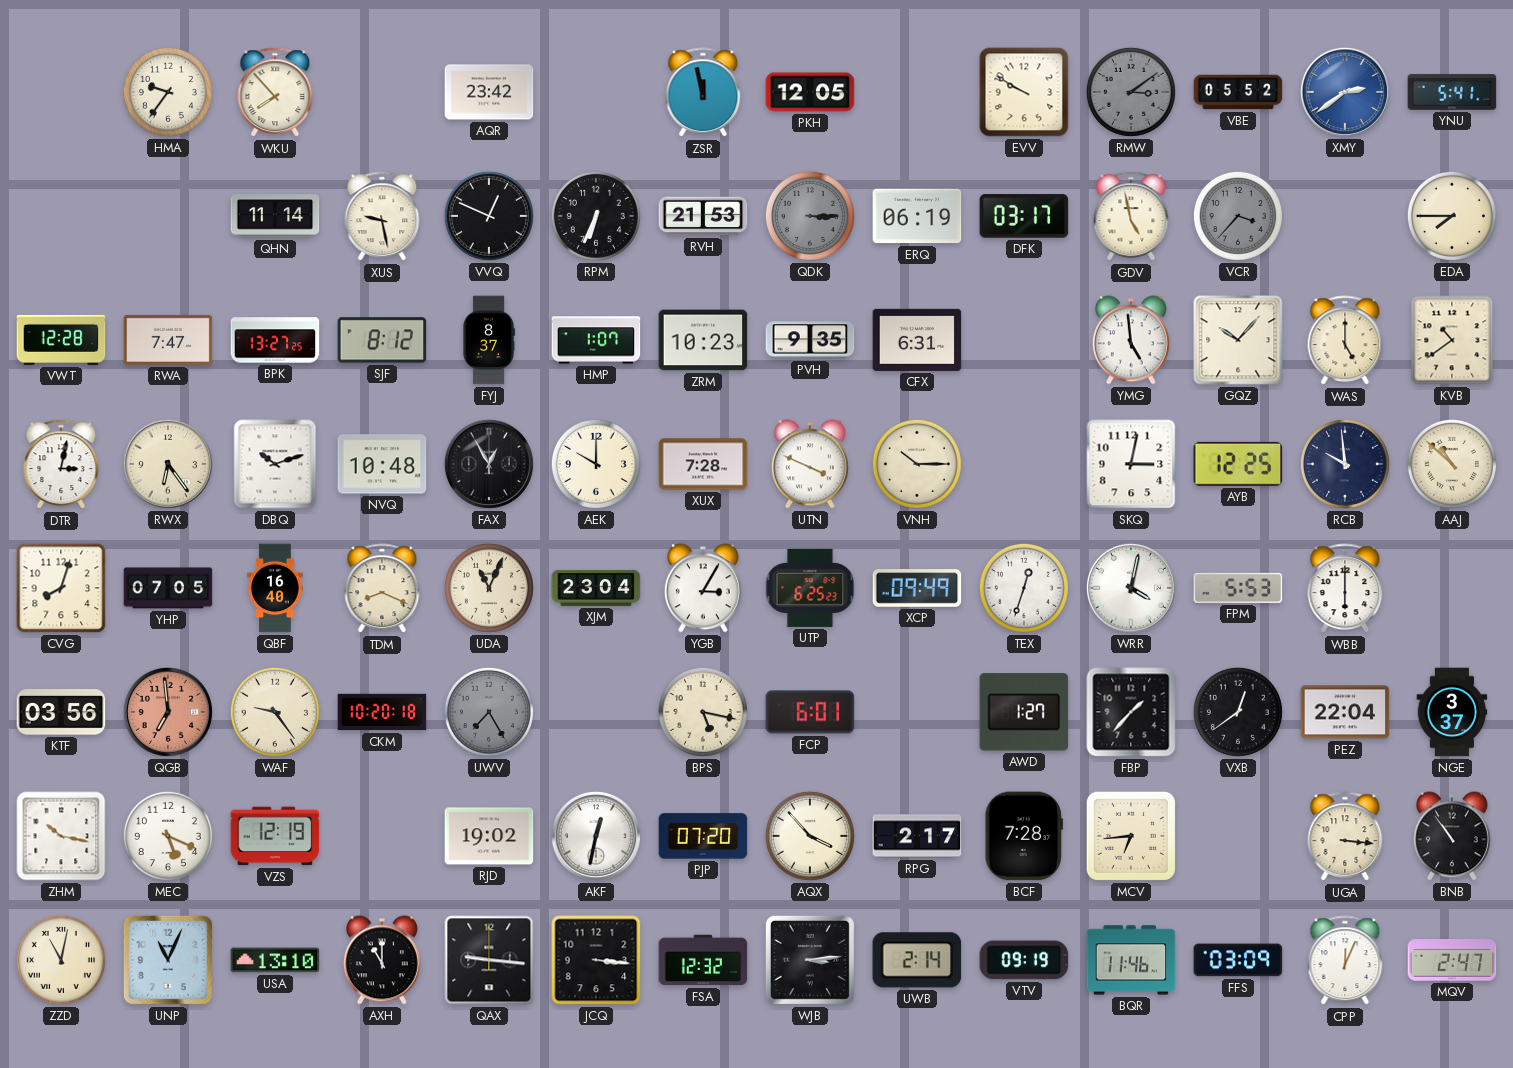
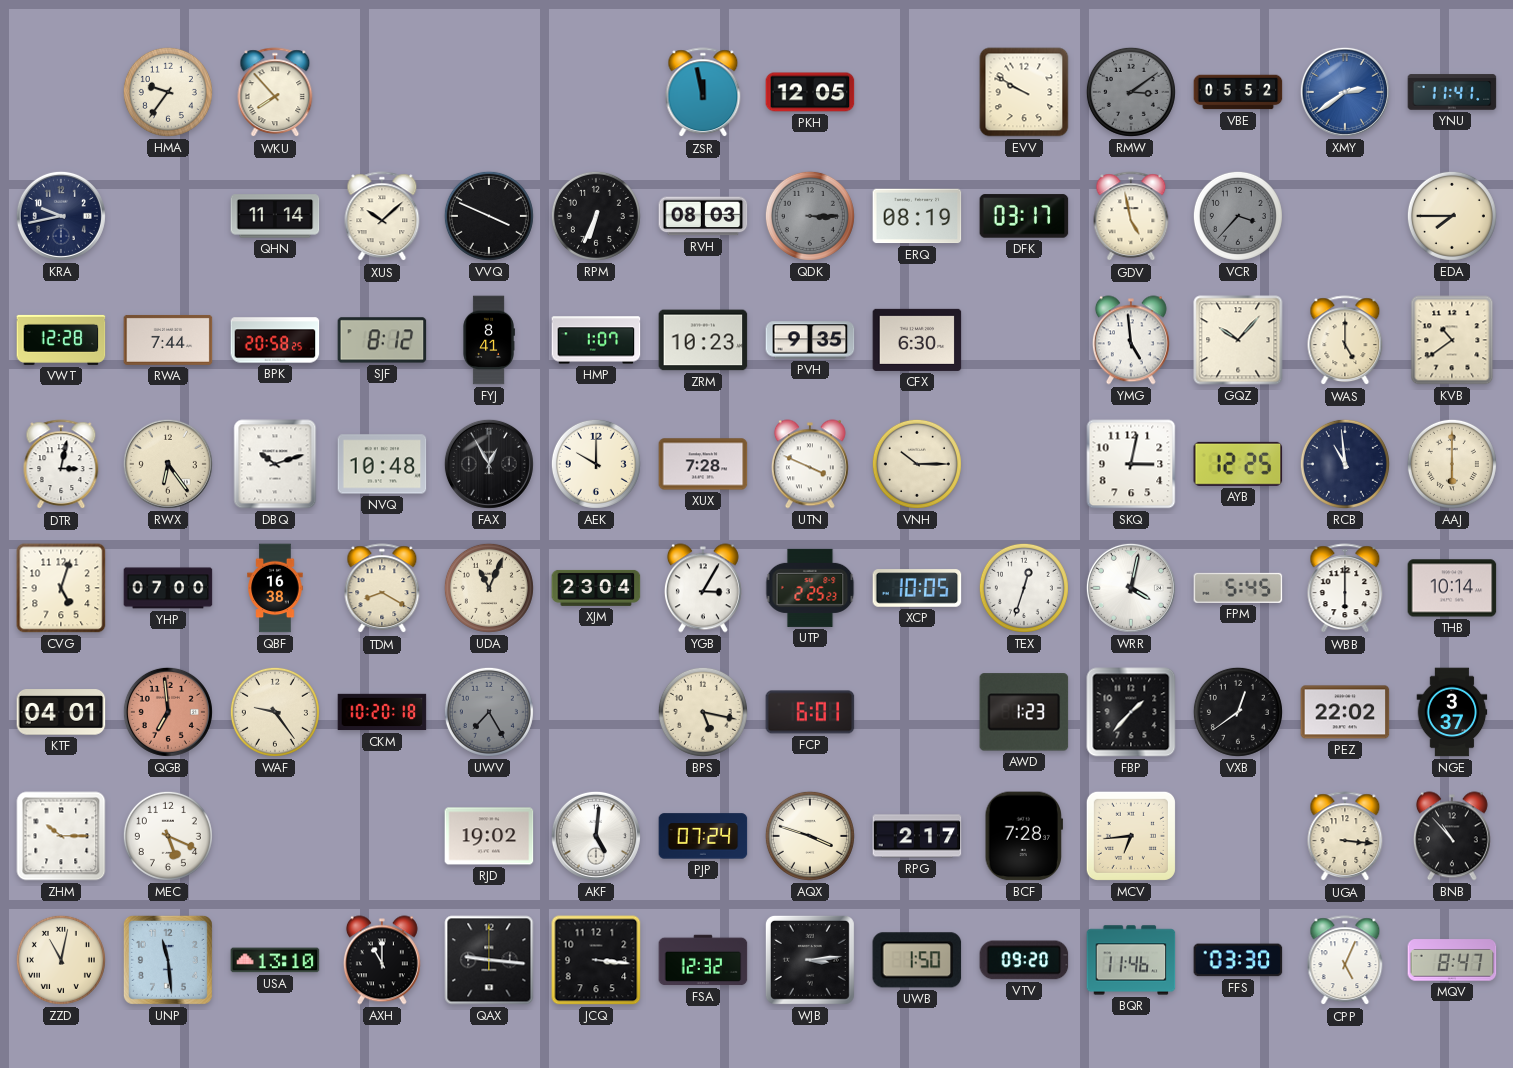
AQR: 23:42 -> none
YNU: 5:41 -> 11:41
KRA: none -> 9:43
XUS: 9:28 -> 10:08
VVQ: 12:49 -> 3:49
RVH: 21:53 -> 08:03
ERQ: 06:19 -> 08:19
RWA: 7:47 -> 7:44
BPK: 13:27 -> 20:58
FYJ: 8:37 -> 8:41
CFX: 6:31 -> 6:30
RCB: 9:59 -> 10:59
AAJ: 10:52 -> 6:00
CVG: 8:03 -> 5:03
YHP: 07:05 -> 07:00
QBF: 16:40 -> 16:38
TDM: 8:19 -> 8:20
UTP: 6:25 -> 2:25
XCP: 09:49 -> 10:05
FPM: 5:53 -> 5:45
THB: none -> 10:14
KTF: 03:56 -> 04:01
AWD: 1:27 -> 1:23
PEZ: 22:04 -> 22:02
ZHM: 10:17 -> 10:15
VZS: 12:19 -> none
AKF: 12:32 -> 5:01
PJP: 07:20 -> 07:24
AQX: 3:53 -> 3:48
BNB: 10:54 -> 10:53
UNP: 11:04 -> 11:29
UWB: 2:14 -> 1:50
VTV: 09:19 -> 09:20
FFS: 03:09 -> 03:30
CPP: 12:04 -> 5:04
MQV: 2:47 -> 8:47
